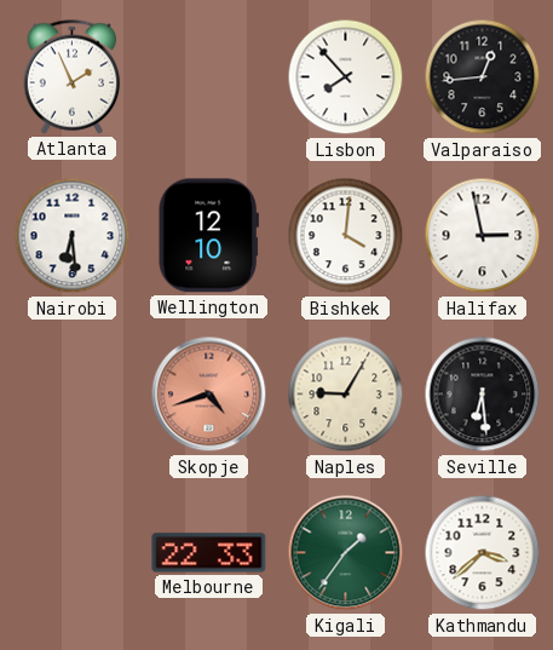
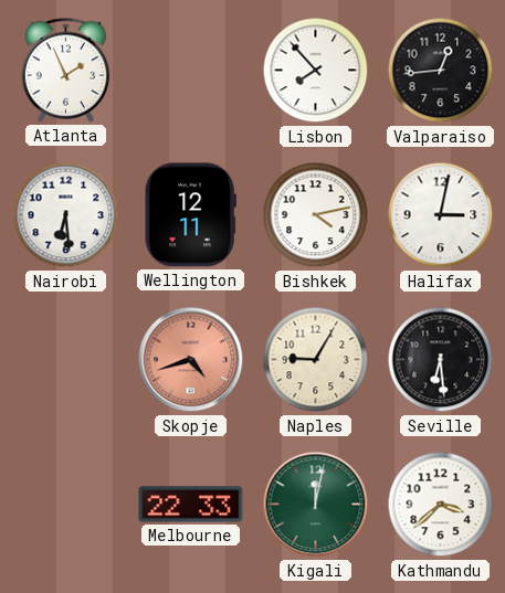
Wellington: 12:10 -> 12:11
Bishkek: 4:01 -> 4:13
Halifax: 2:58 -> 3:02
Kigali: 1:36 -> 12:02
